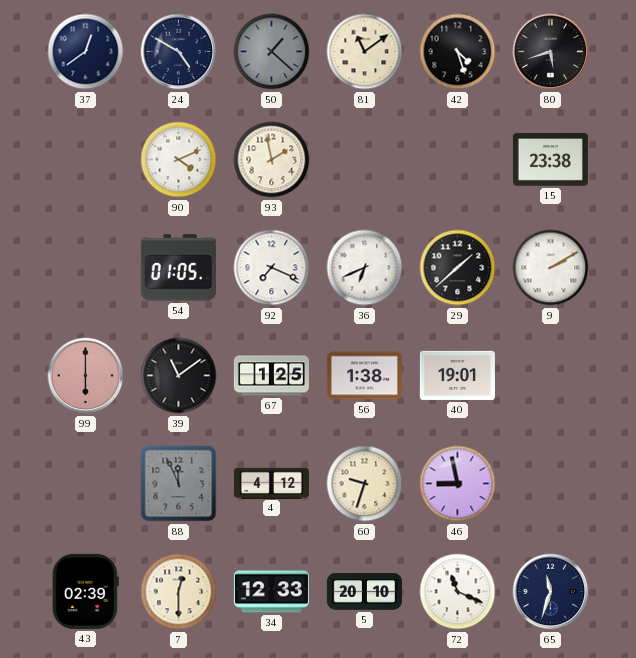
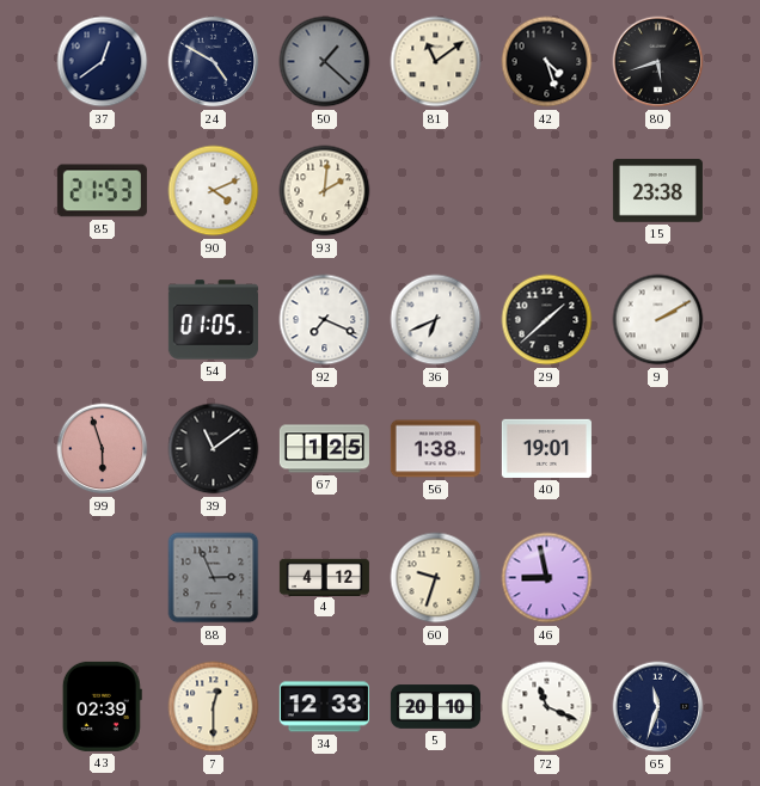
85: none -> 21:53
93: 1:58 -> 2:01
99: 6:00 -> 5:57
88: 11:56 -> 2:56
